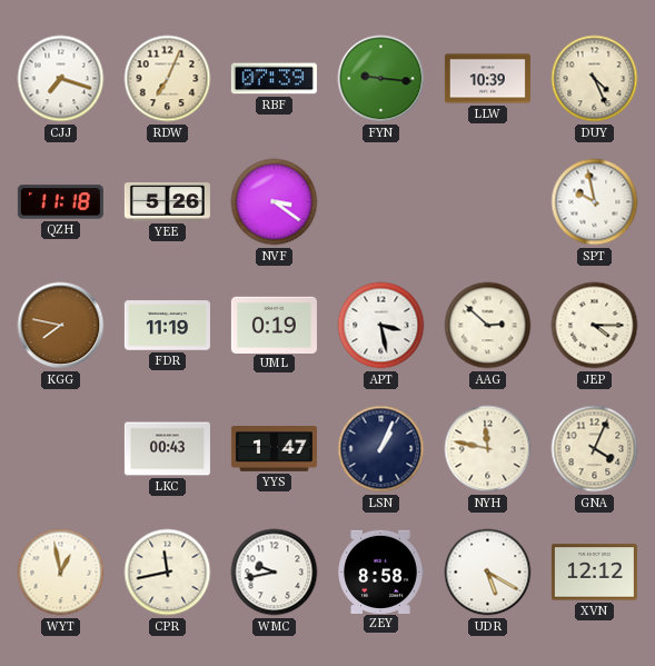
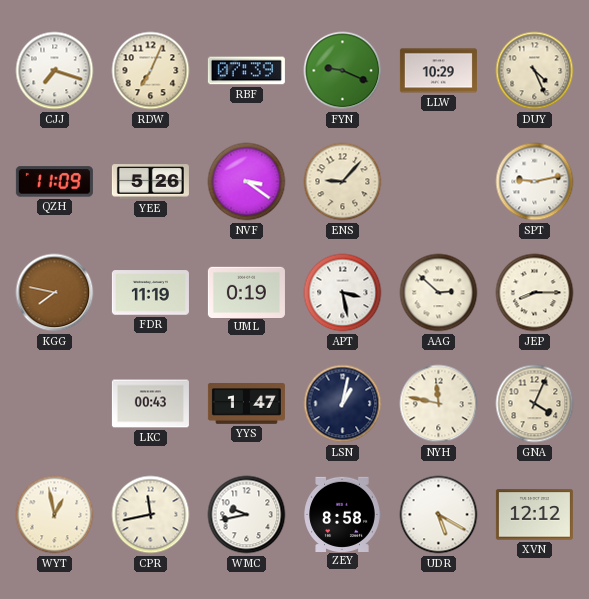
FYN: 9:16 -> 9:19
LLW: 10:39 -> 10:29
QZH: 11:18 -> 11:09
ENS: none -> 9:07
SPT: 9:58 -> 9:13
JEP: 4:15 -> 8:15
LSN: 1:04 -> 1:02
